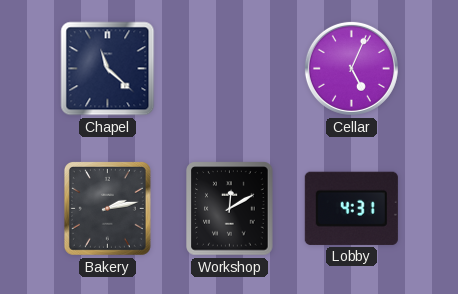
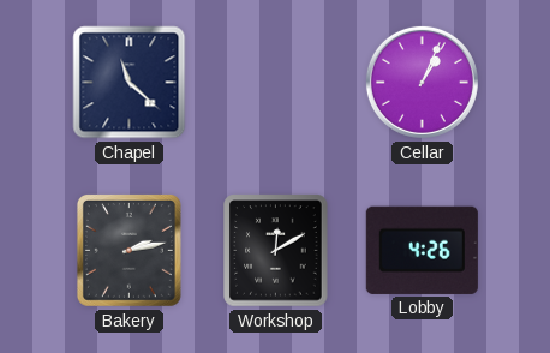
Cellar: 5:04 -> 1:04
Lobby: 4:31 -> 4:26
